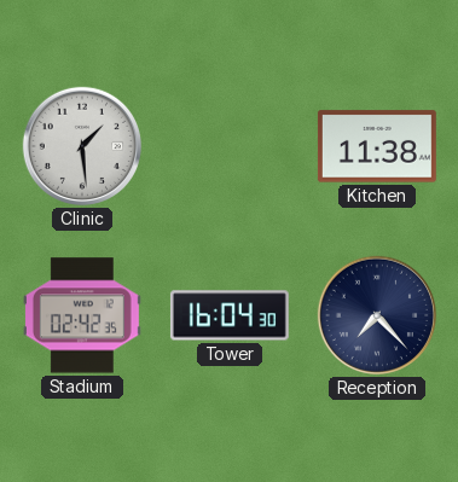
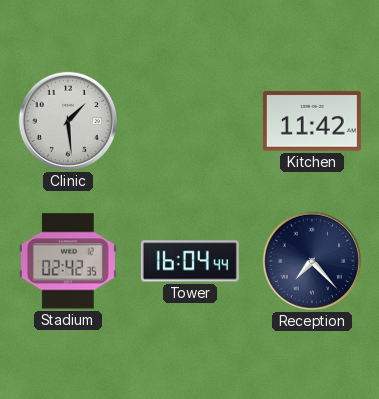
Kitchen: 11:38 -> 11:42
Tower: 16:04:30 -> 16:04:44
